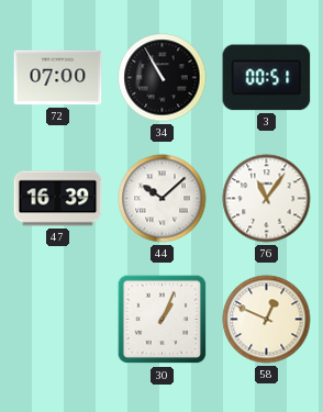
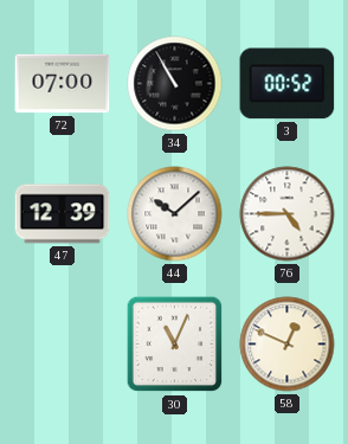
3: 00:51 -> 00:52
47: 16:39 -> 12:39
76: 11:06 -> 4:45
30: 1:04 -> 11:04
